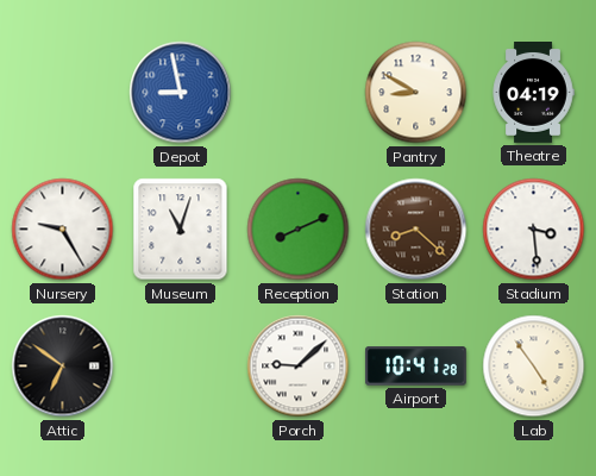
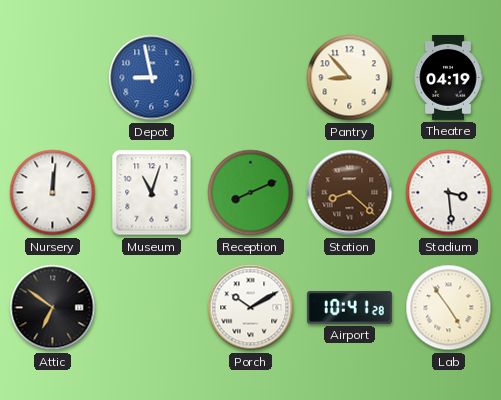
Pantry: 8:50 -> 8:53
Nursery: 9:25 -> 12:01
Porch: 9:08 -> 10:10
